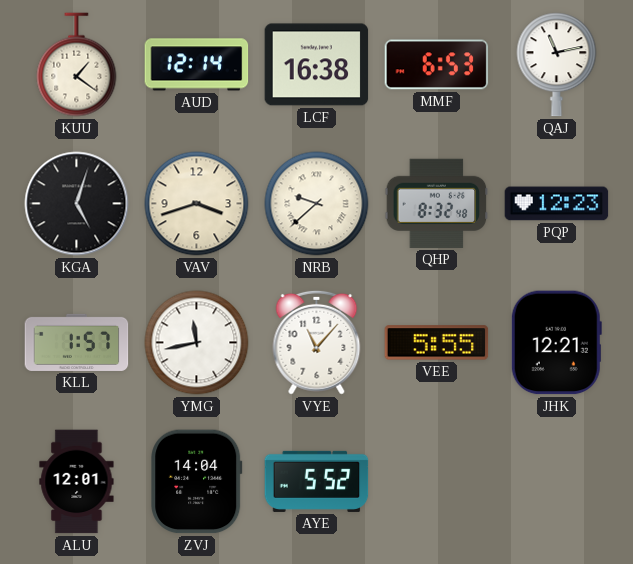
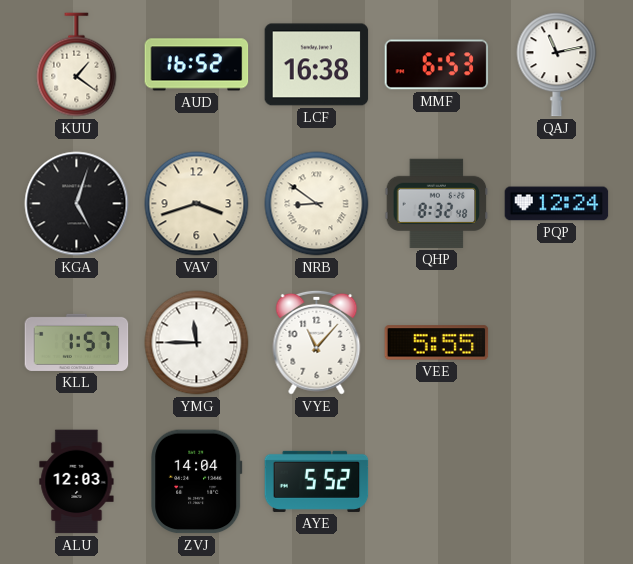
AUD: 12:14 -> 16:52
NRB: 9:38 -> 8:51
PQP: 12:23 -> 12:24
YMG: 11:43 -> 11:45
JHK: 12:21 -> none
ALU: 12:01 -> 12:03
